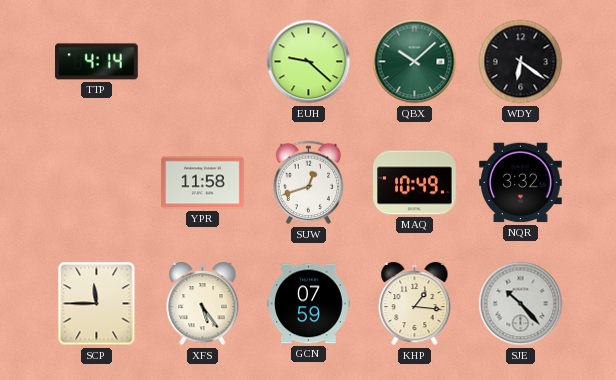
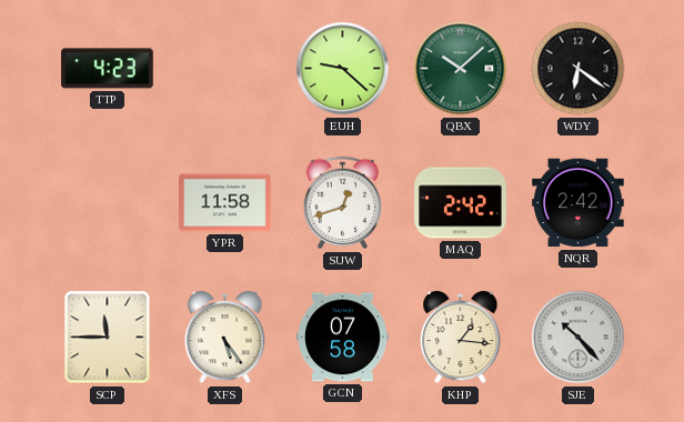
TTP: 4:14 -> 4:23
MAQ: 10:49 -> 2:42
NQR: 3:32 -> 2:42
GCN: 07:59 -> 07:58
